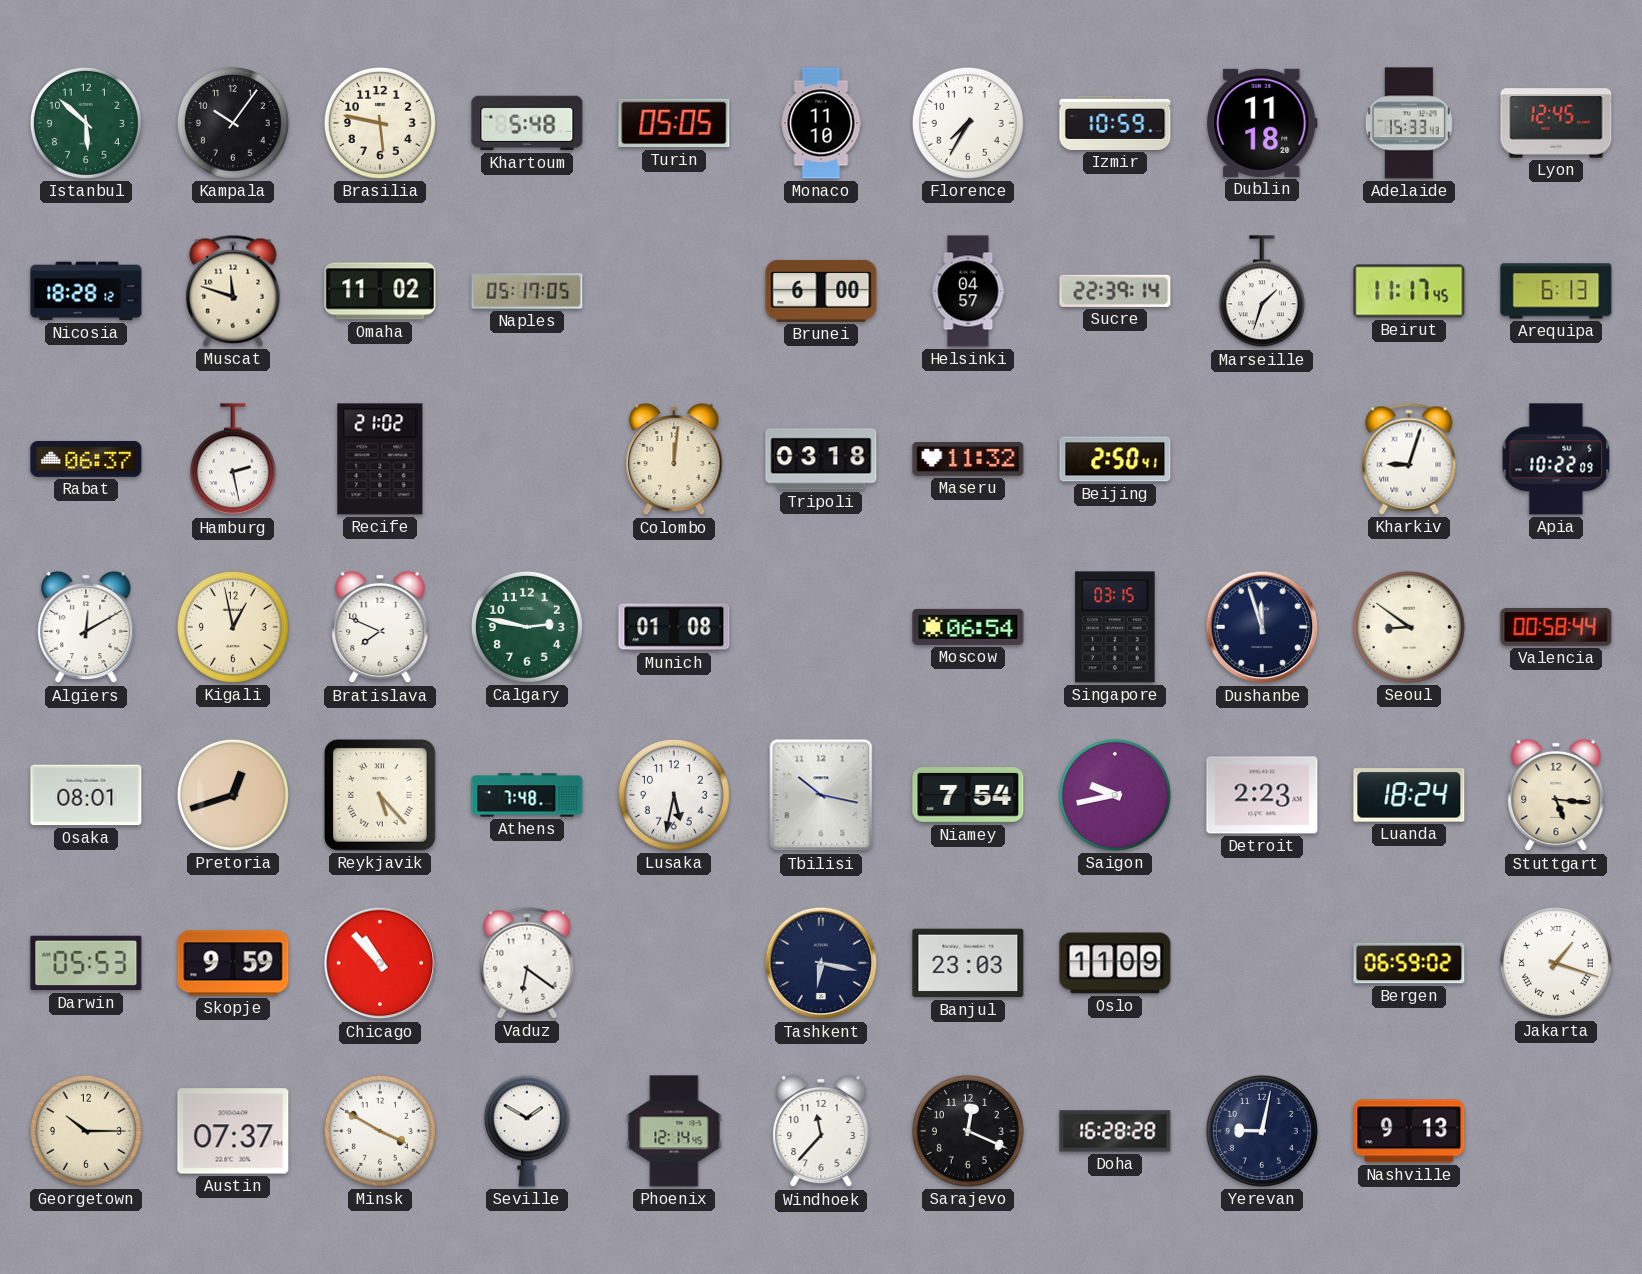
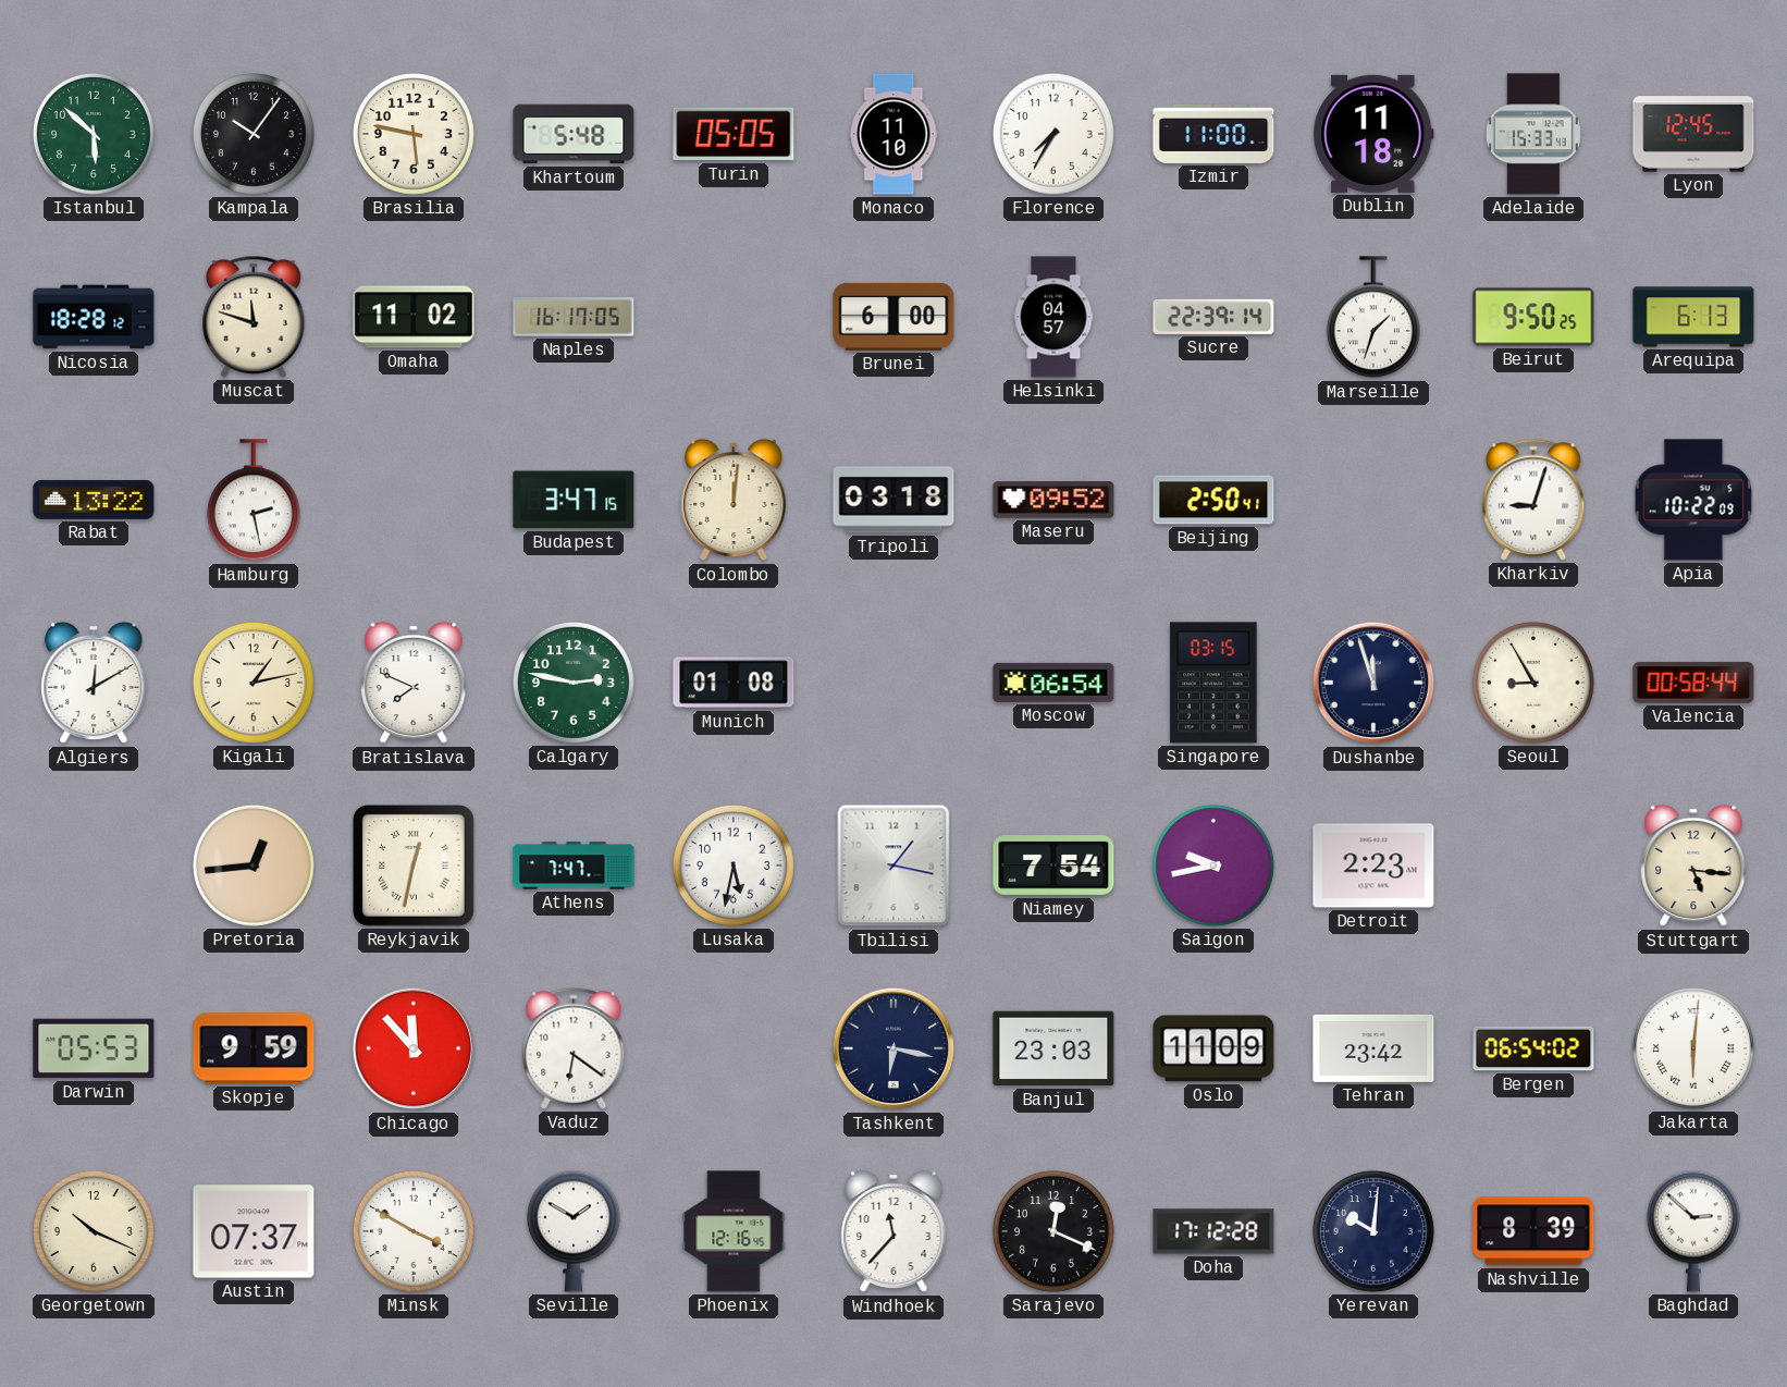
Izmir: 10:59 -> 11:00
Naples: 05:17 -> 16:17
Beirut: 11:17 -> 9:50
Rabat: 06:37 -> 13:22
Recife: 21:02 -> none
Budapest: none -> 3:47
Maseru: 11:32 -> 09:52
Kigali: 12:58 -> 1:13
Seoul: 8:51 -> 8:55
Osaka: 08:01 -> none
Pretoria: 12:42 -> 12:44
Reykjavik: 5:23 -> 12:32
Athens: 7:48 -> 7:47
Tbilisi: 10:17 -> 1:17
Luanda: 18:24 -> none
Chicago: 10:53 -> 11:53
Tehran: none -> 23:42
Bergen: 06:59 -> 06:54
Jakarta: 1:18 -> 6:01
Georgetown: 10:15 -> 10:19
Phoenix: 12:14 -> 12:16
Doha: 16:28 -> 17:12
Yerevan: 9:02 -> 10:01
Nashville: 9:13 -> 8:39
Baghdad: none -> 2:52
